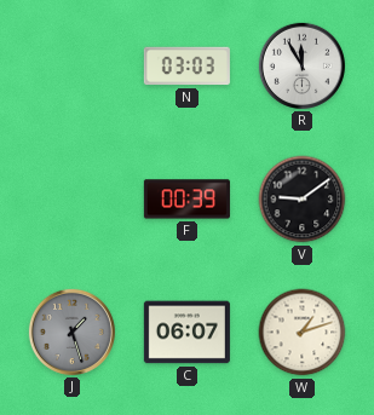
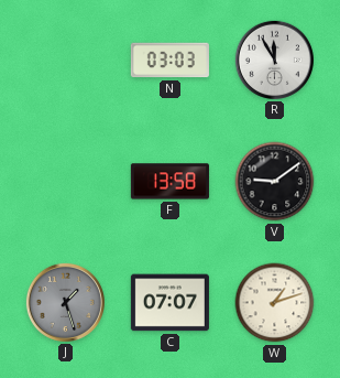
F: 00:39 -> 13:58
C: 06:07 -> 07:07
